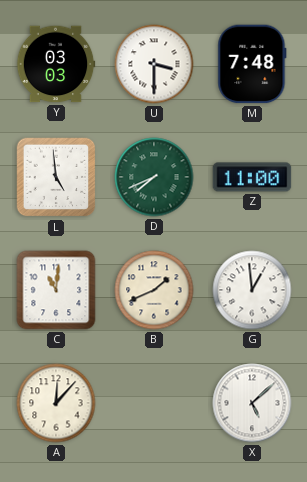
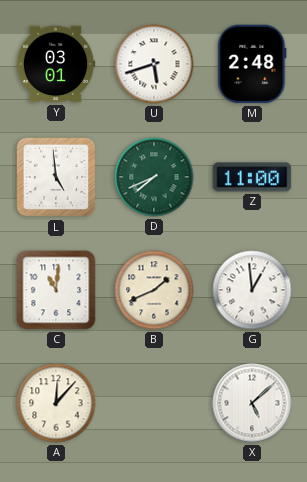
Y: 03:03 -> 03:01
U: 3:30 -> 5:42
M: 7:48 -> 2:48
